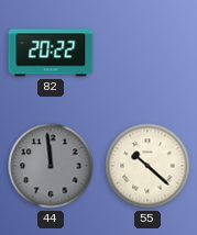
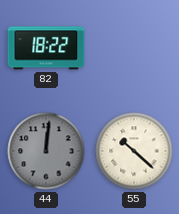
82: 20:22 -> 18:22
44: 11:59 -> 12:01
